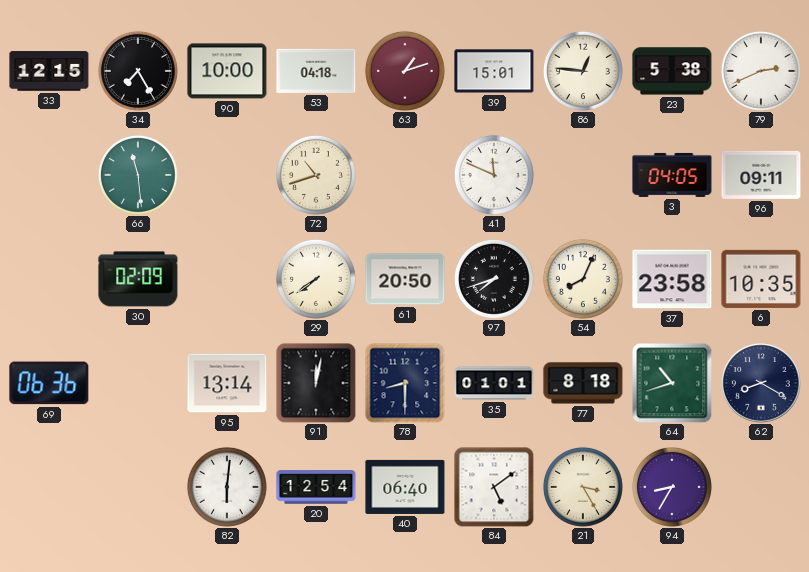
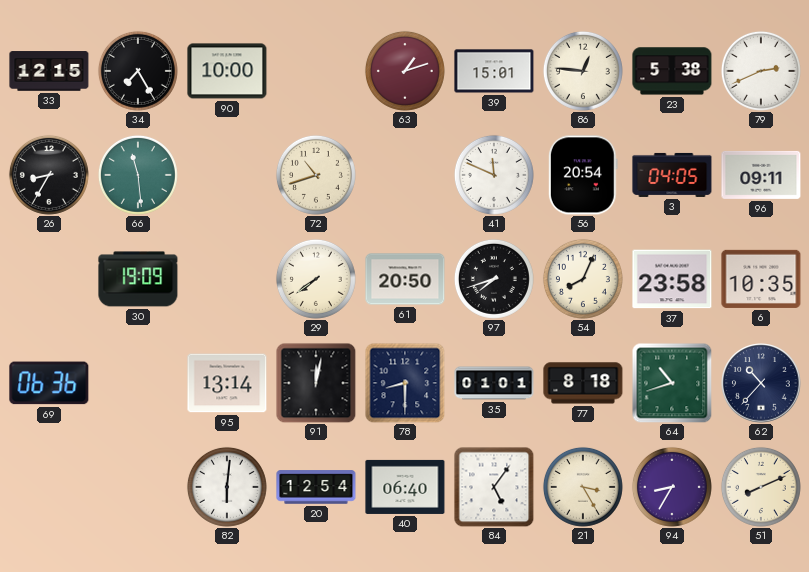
53: 04:18 -> none
26: none -> 8:35
56: none -> 20:54
30: 02:09 -> 19:09
62: 8:20 -> 10:37
84: 5:09 -> 5:06
51: none -> 8:11
